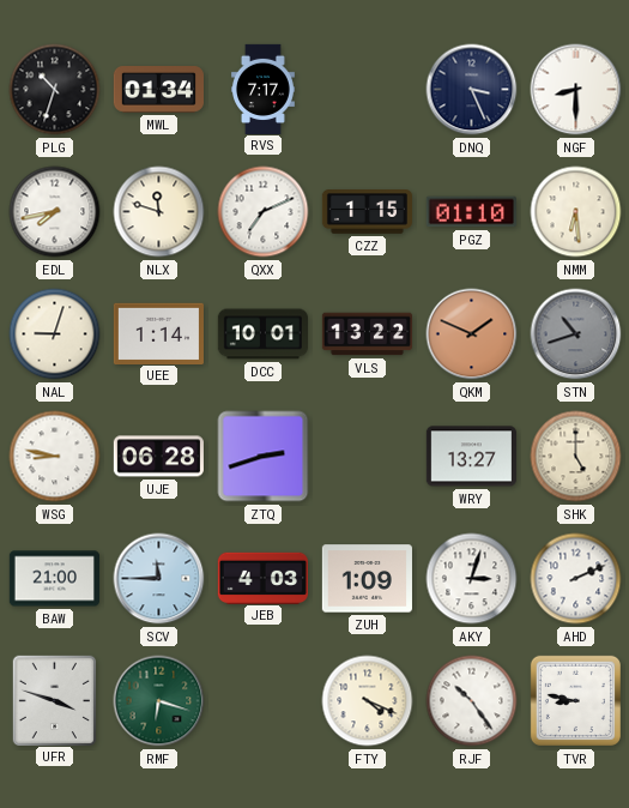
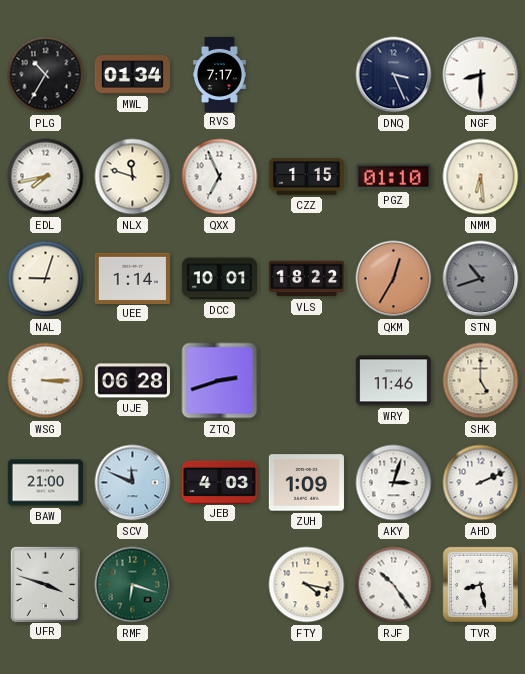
PLG: 10:33 -> 10:35
QXX: 7:11 -> 6:56
VLS: 13:22 -> 18:22
QKM: 1:49 -> 12:35
WSG: 8:47 -> 3:15
WRY: 13:27 -> 11:46
SCV: 11:45 -> 11:49
FTY: 4:19 -> 4:17
TVR: 8:47 -> 8:28
